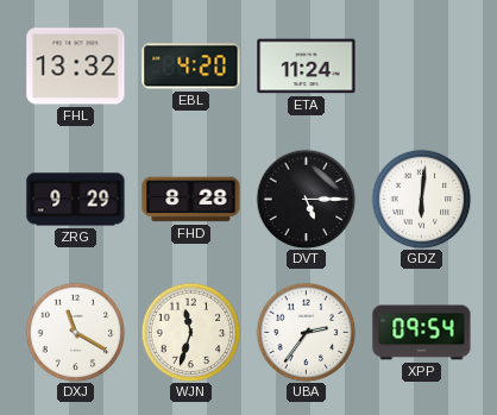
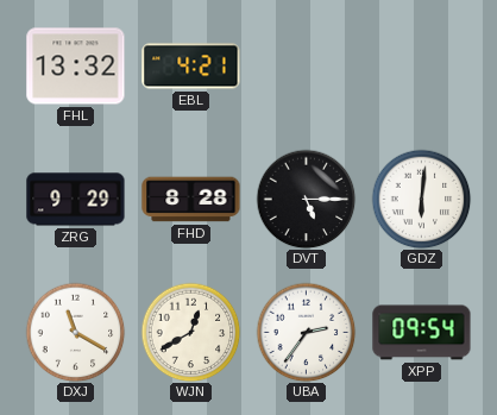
EBL: 4:20 -> 4:21
ETA: 11:24 -> none
WJN: 11:33 -> 12:40
